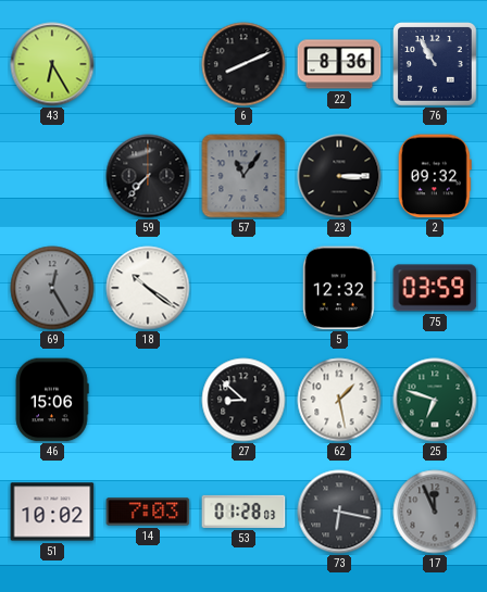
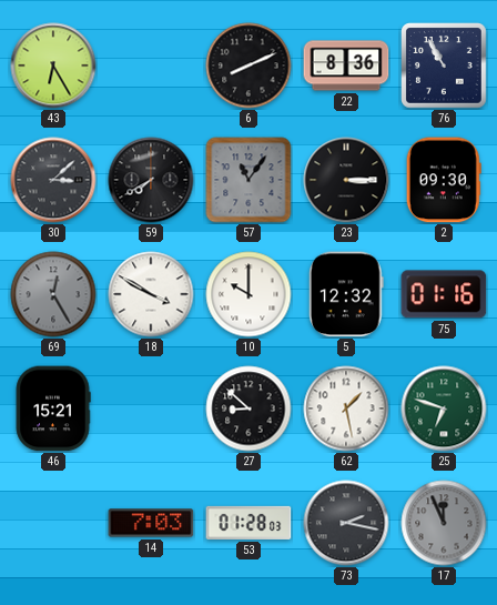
30: none -> 3:08
59: 7:37 -> 7:40
2: 09:32 -> 09:30
18: 10:21 -> 3:50
10: none -> 10:00
75: 03:59 -> 01:16
46: 15:06 -> 15:21
51: 10:02 -> none
73: 6:17 -> 2:17
